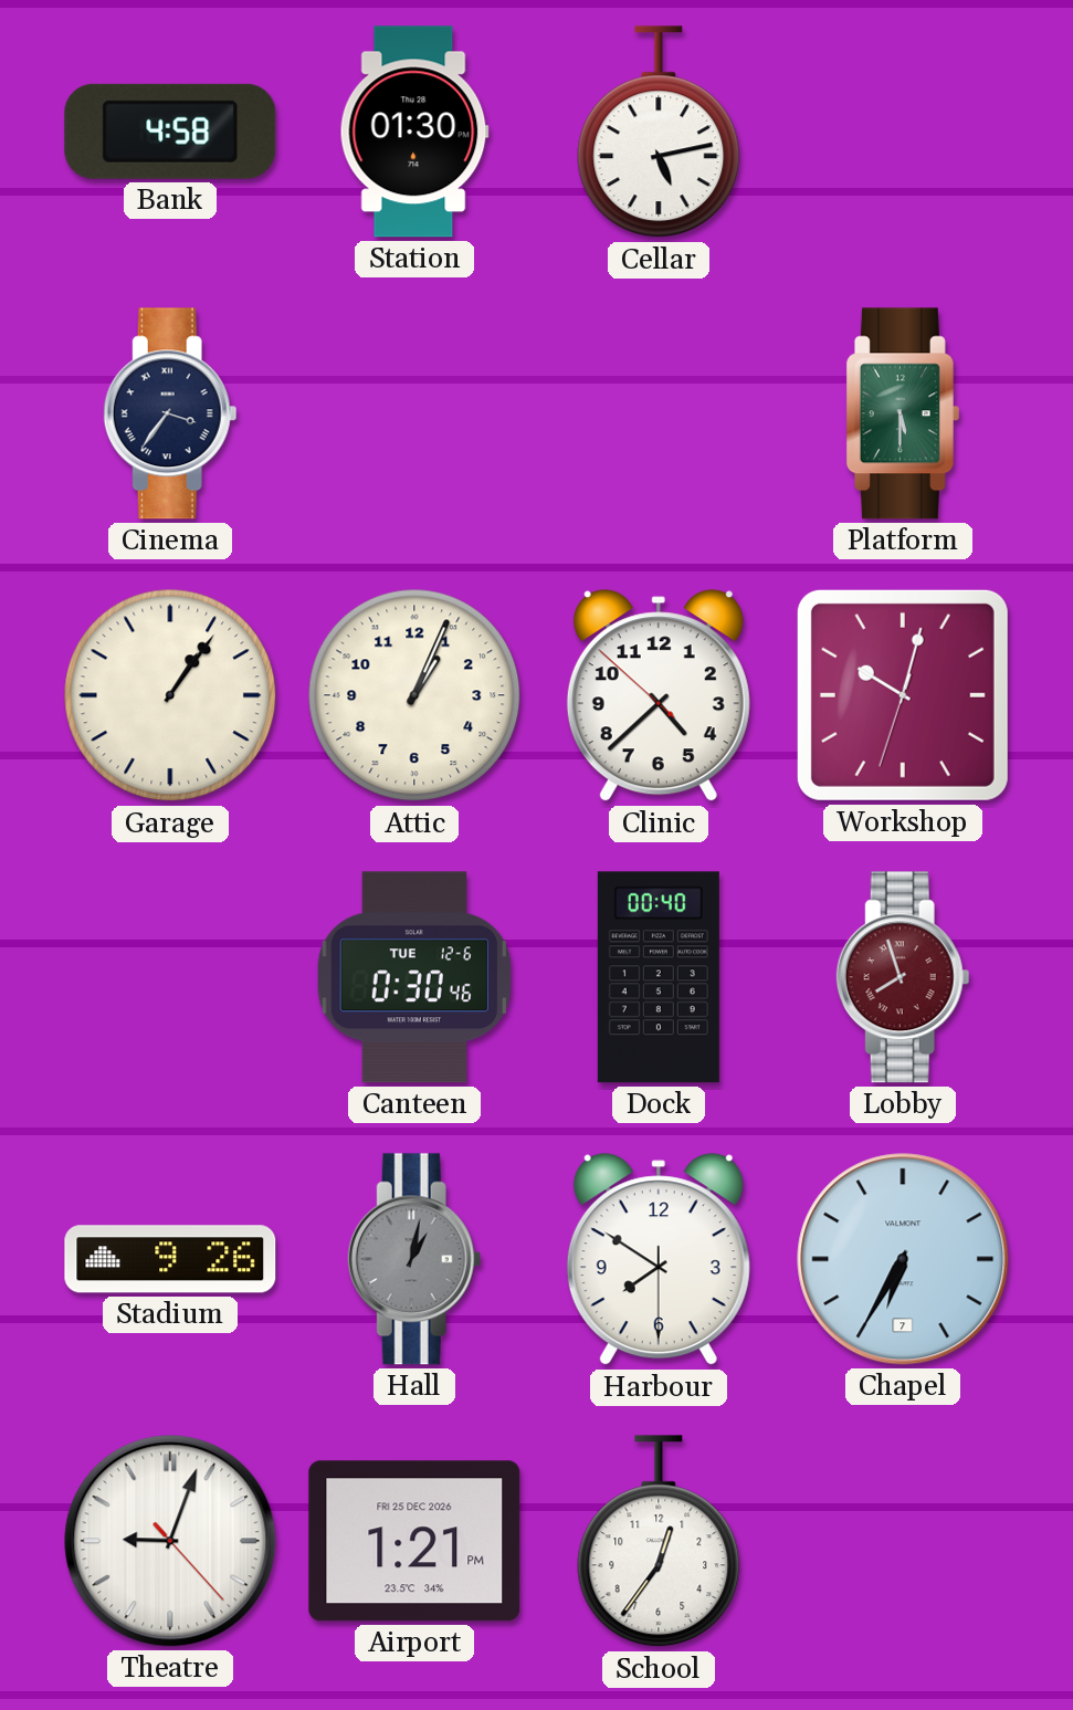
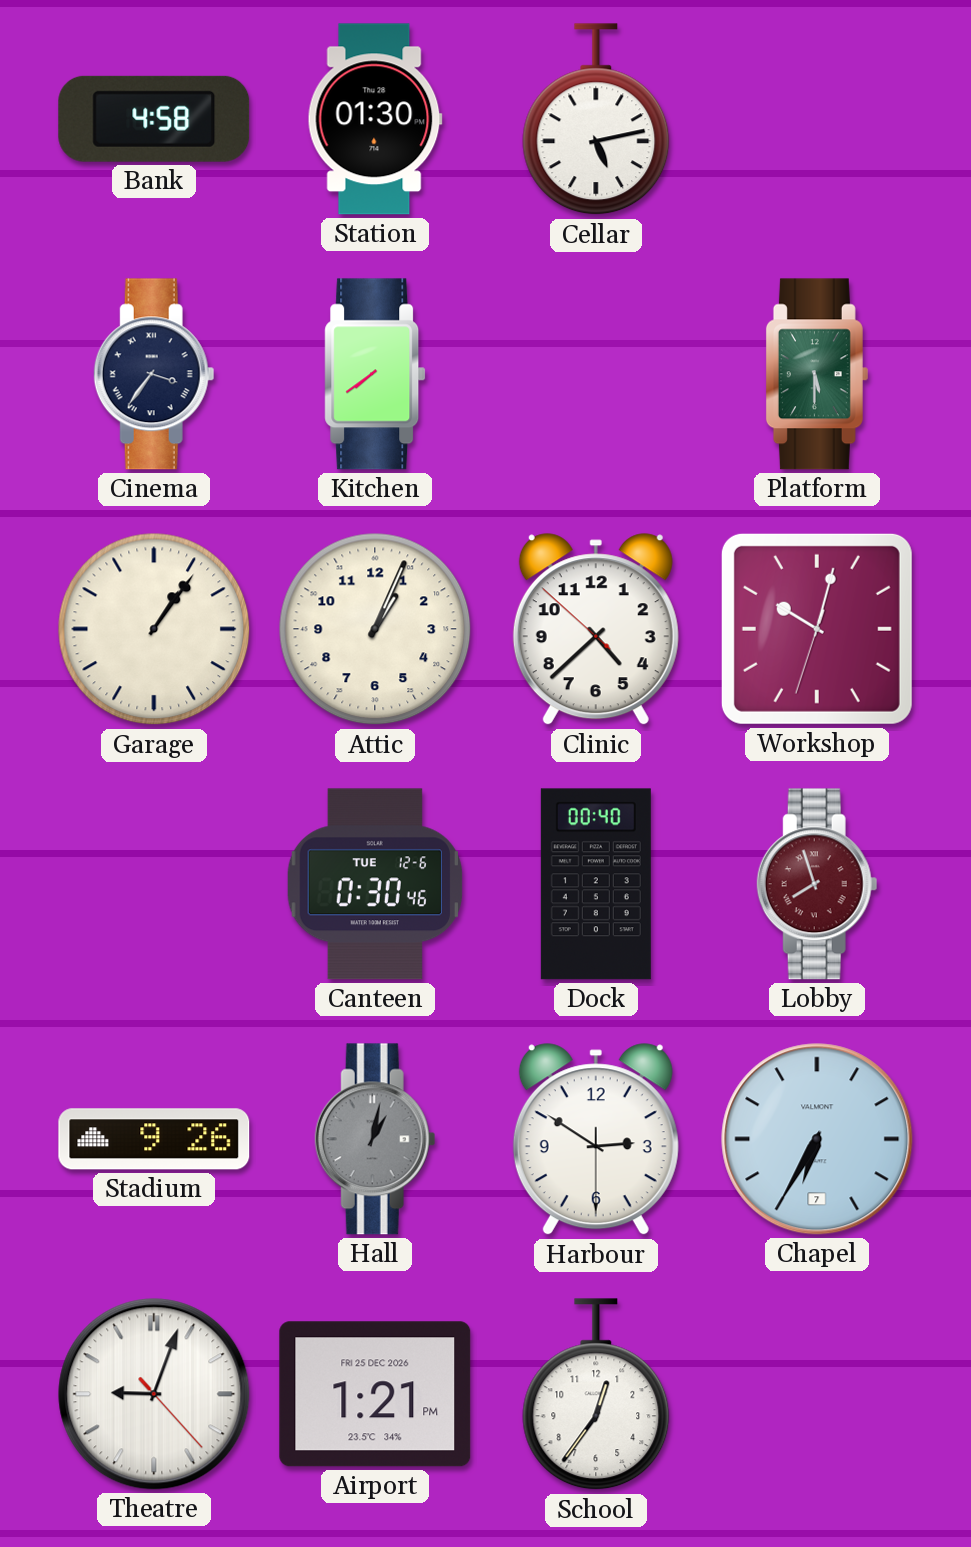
Kitchen: none -> 7:39
Harbour: 7:50 -> 2:50
